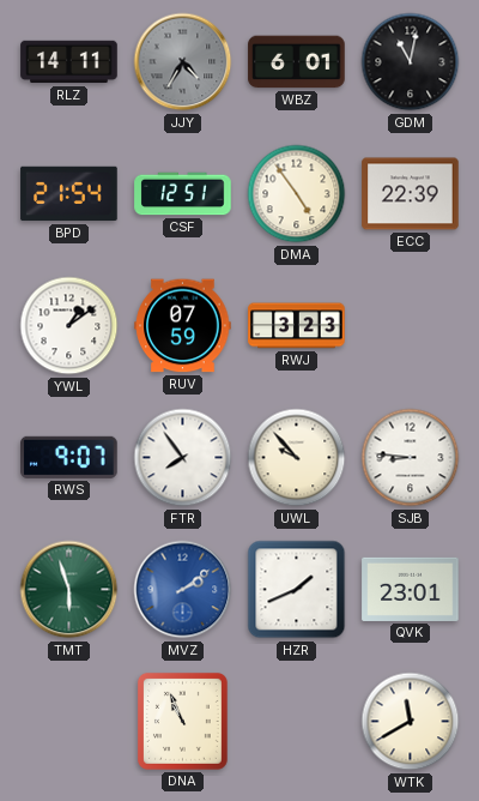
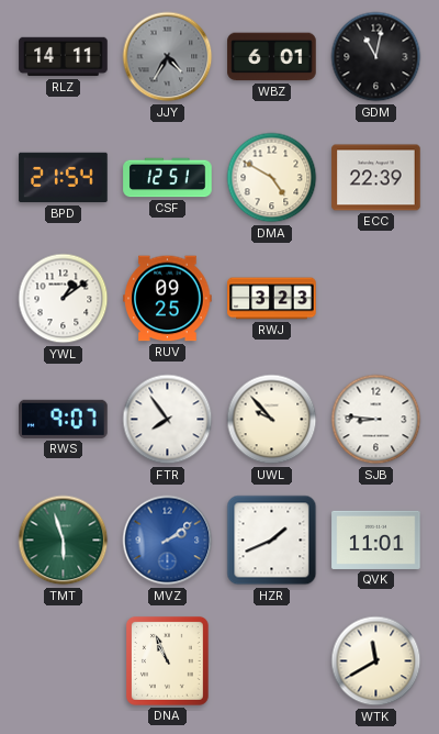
DMA: 4:54 -> 4:50
RUV: 07:59 -> 09:25
QVK: 23:01 -> 11:01
